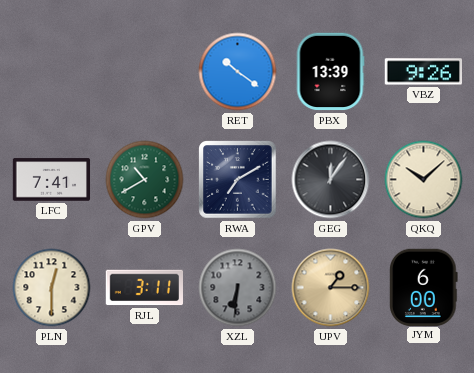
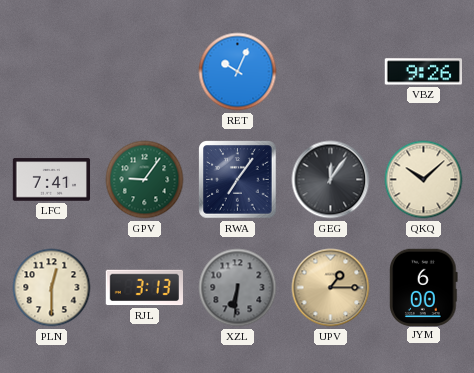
RET: 10:21 -> 10:04
PBX: 13:39 -> none
GPV: 10:40 -> 9:06
RWA: 7:10 -> 7:06
RJL: 3:11 -> 3:13
